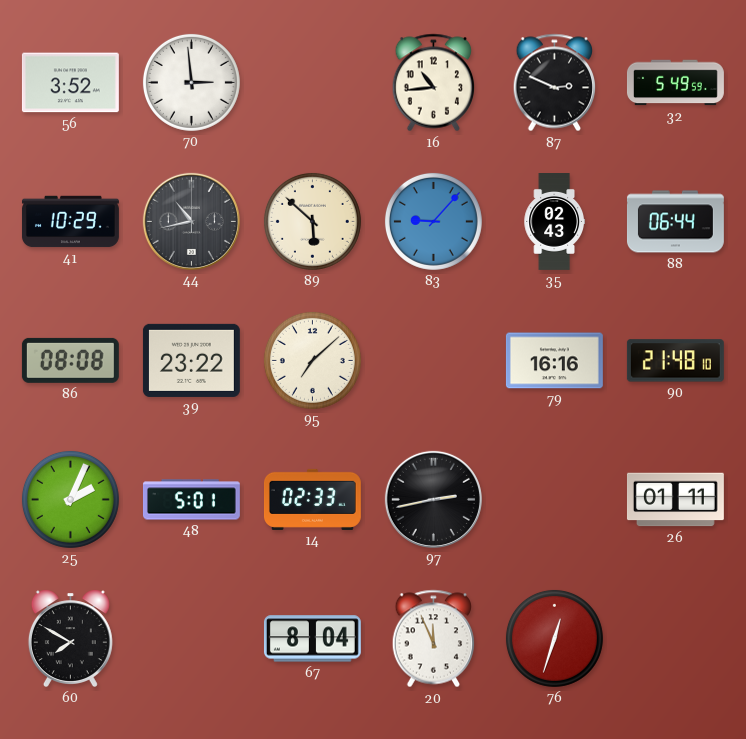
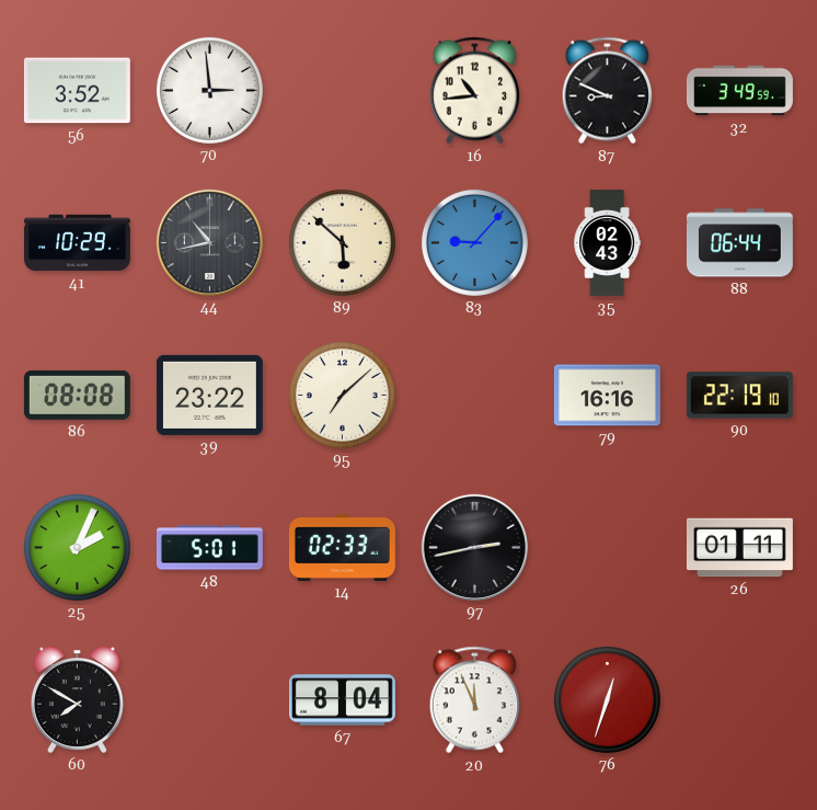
87: 2:49 -> 8:49
32: 5:49 -> 3:49
90: 21:48 -> 22:19
